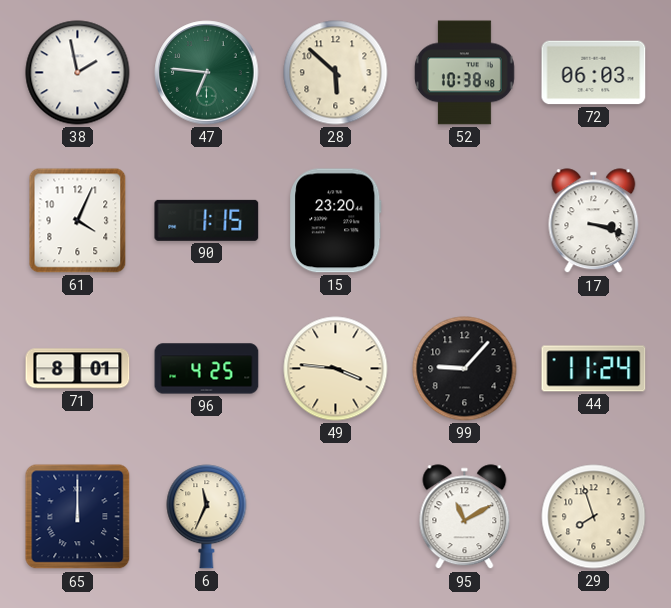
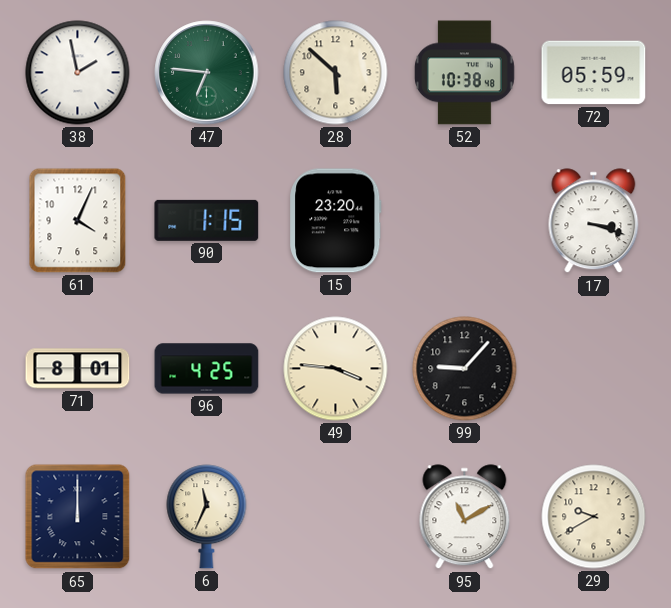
72: 06:03 -> 05:59
44: 11:24 -> none
29: 7:57 -> 9:40
